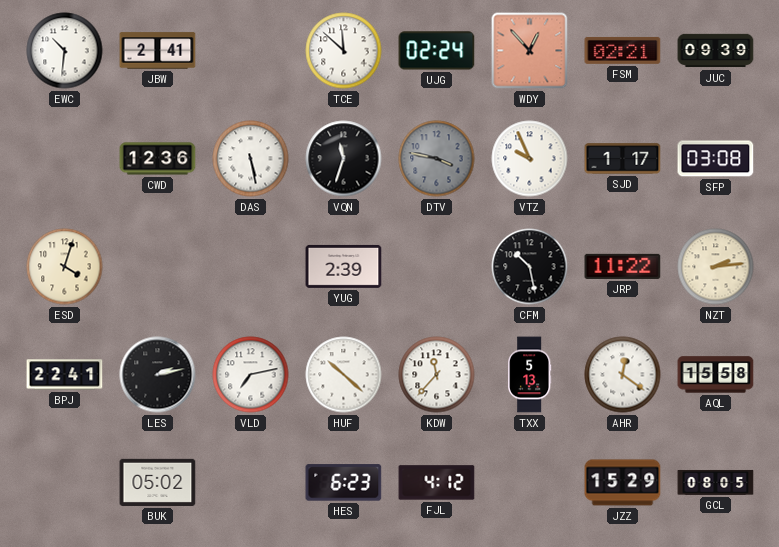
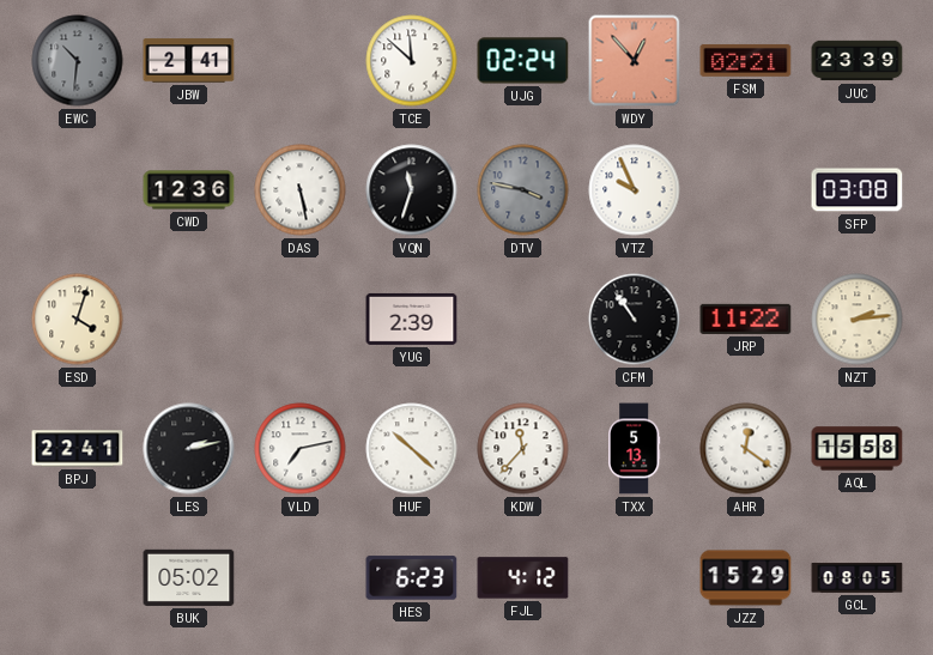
EWC dial: white -> grey
JUC: 09:39 -> 23:39
SJD: 1:17 -> none
CFM: 10:28 -> 10:54
